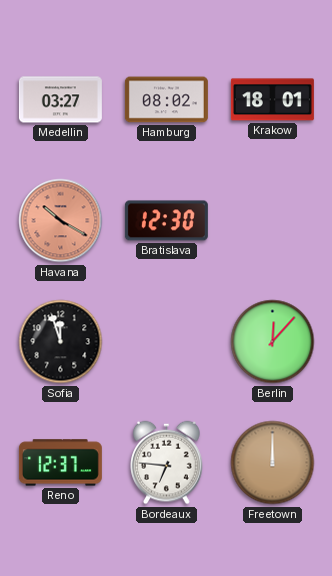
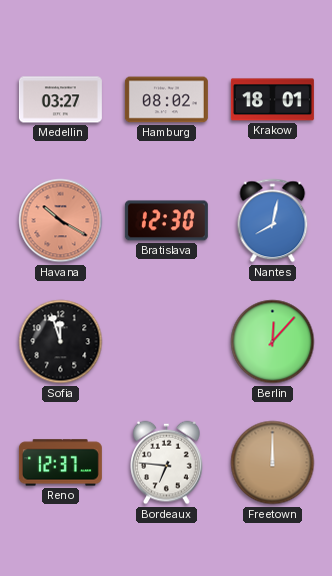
Nantes: none -> 8:02
